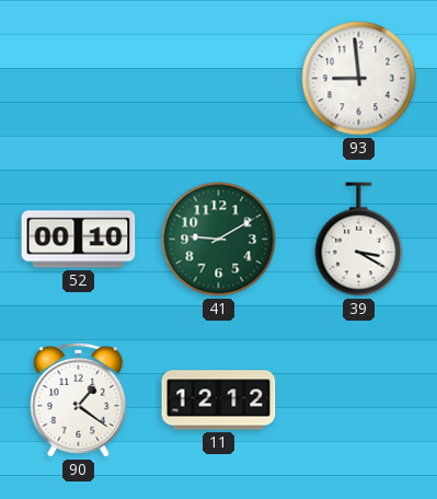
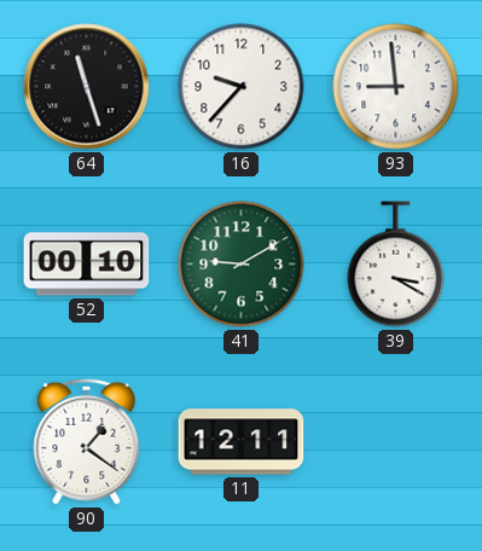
64: none -> 11:27
16: none -> 9:37
11: 12:12 -> 12:11
